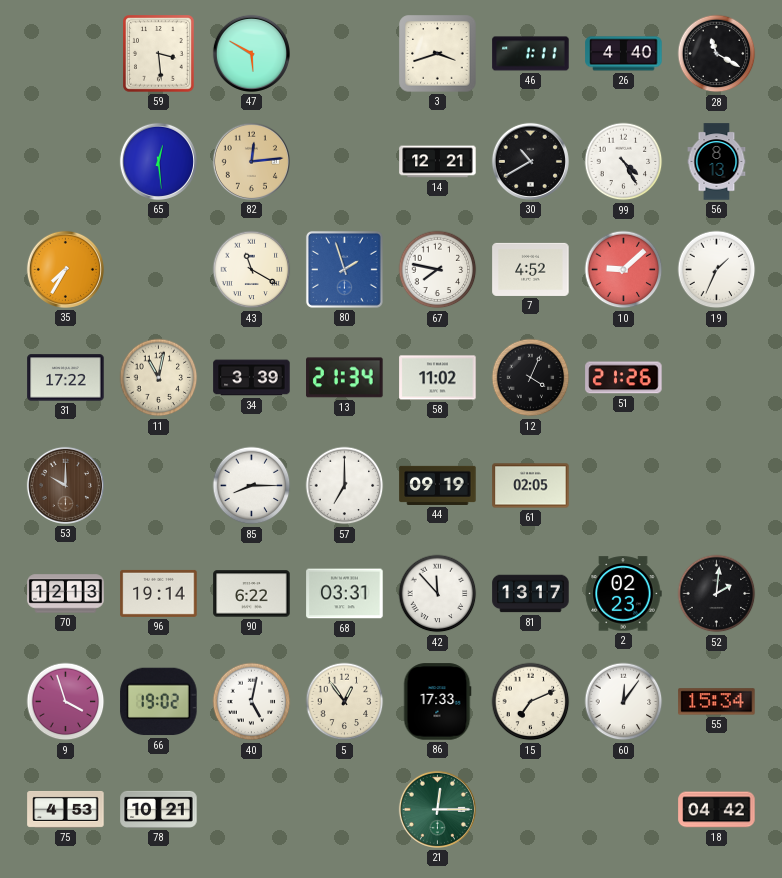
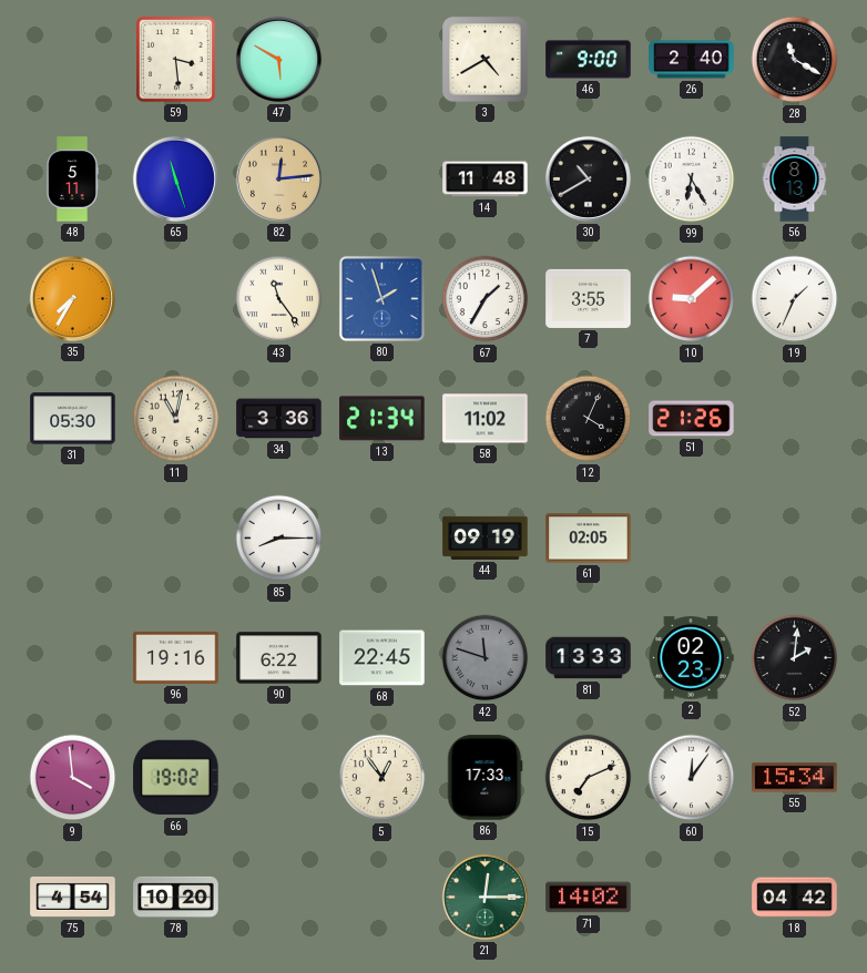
3: 3:42 -> 4:40
46: 1:11 -> 9:00
26: 4:40 -> 2:40
48: none -> 5:11
65: 12:29 -> 11:27
14: 12:21 -> 11:48
99: 4:25 -> 6:25
43: 11:20 -> 11:24
67: 7:47 -> 1:35
7: 4:52 -> 3:55
31: 17:22 -> 05:30
34: 3:39 -> 3:36
53: 10:00 -> none
57: 7:00 -> none
70: 12:13 -> none
96: 19:14 -> 19:16
68: 03:31 -> 22:45
42: 11:53 -> 11:48
42 dial: white -> grey
81: 13:17 -> 13:33
9: 3:57 -> 3:59
40: 5:02 -> none
75: 4:53 -> 4:54
78: 10:21 -> 10:20
71: none -> 14:02
